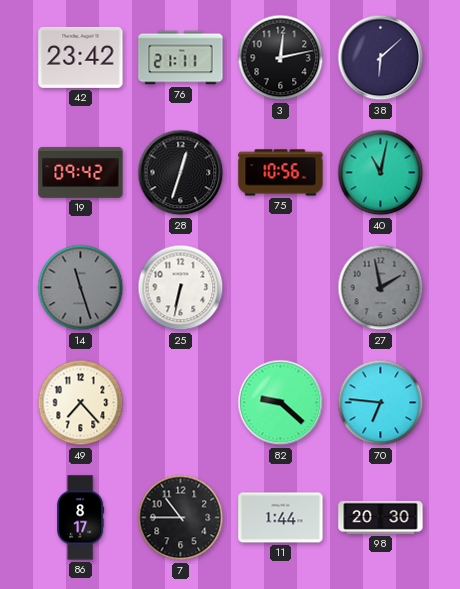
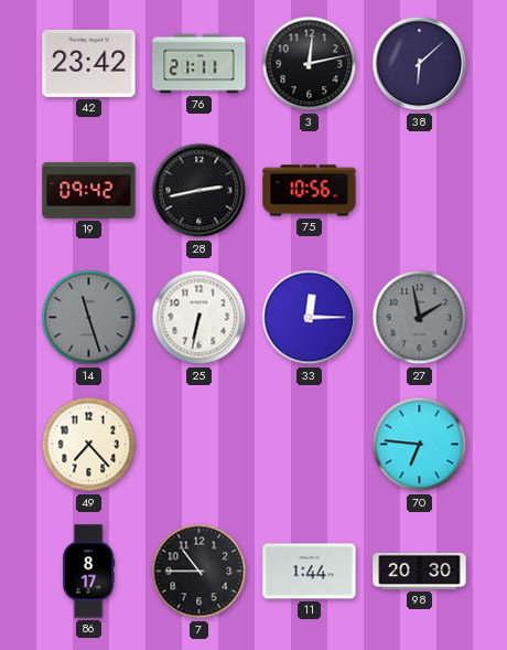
28: 12:33 -> 2:43
40: 11:02 -> none
33: none -> 12:15
82: 9:22 -> none
